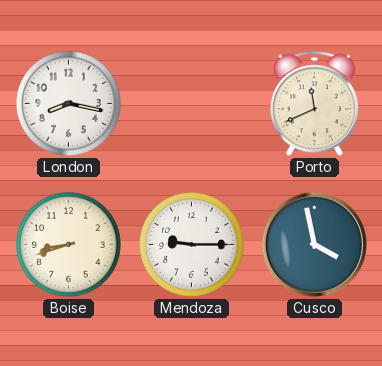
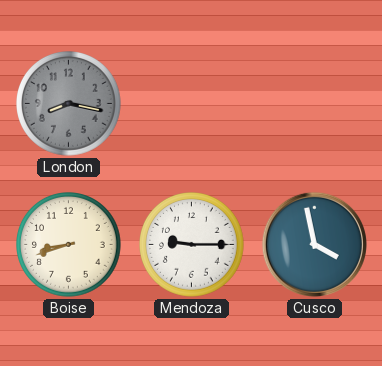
London dial: white -> grey
Porto: 11:41 -> none
